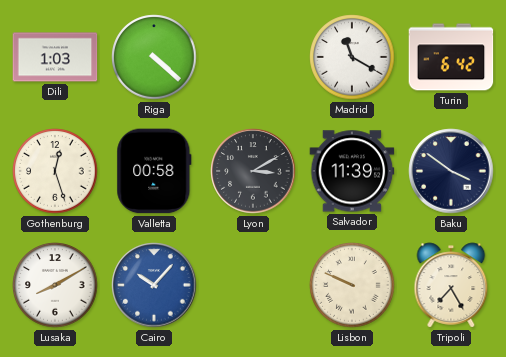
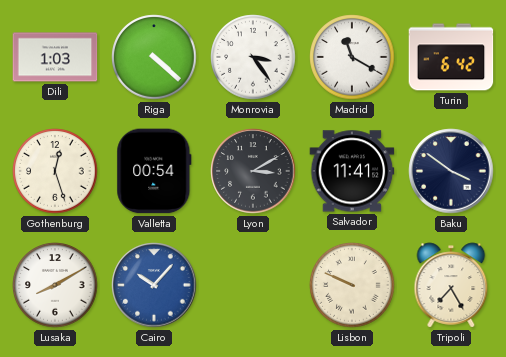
Monrovia: none -> 3:24
Valletta: 00:58 -> 00:54
Salvador: 11:39 -> 11:41
